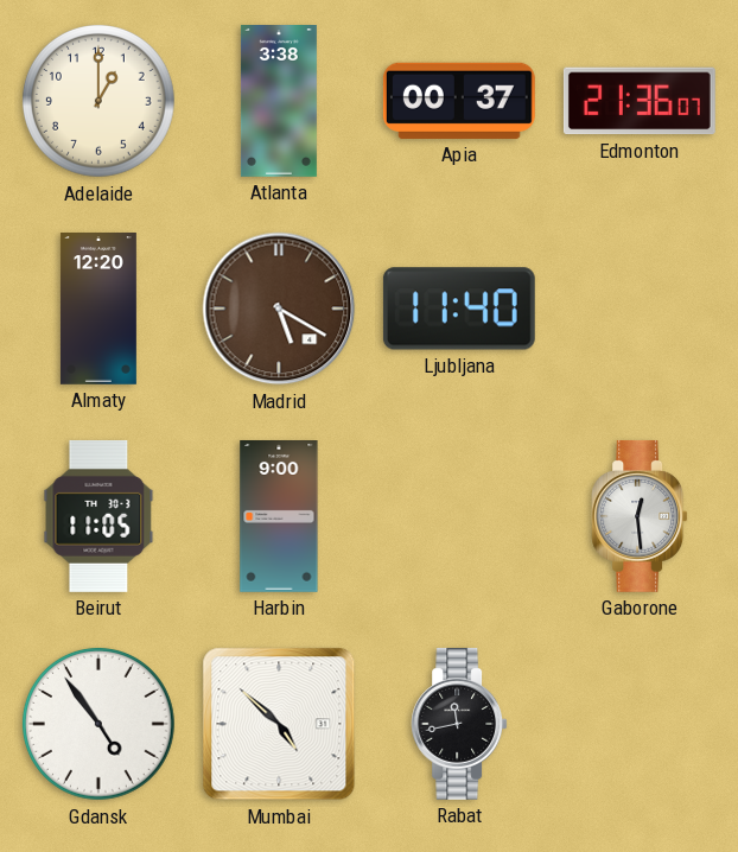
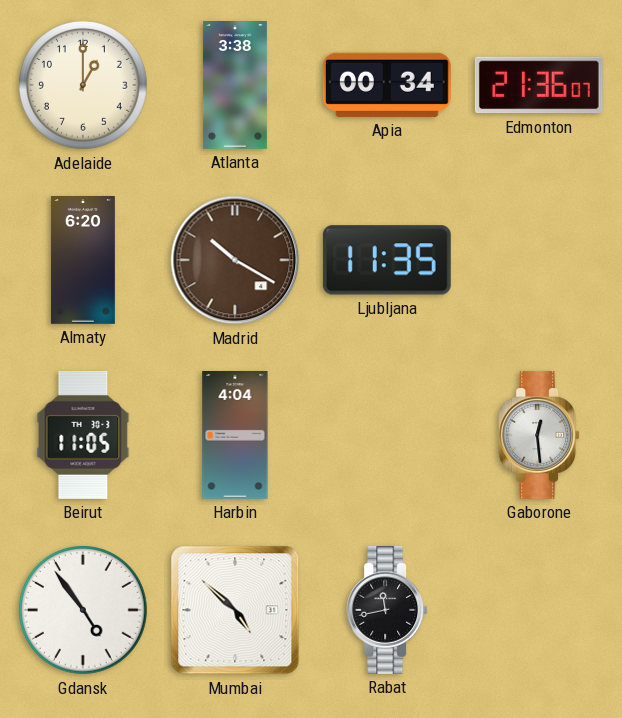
Apia: 00:37 -> 00:34
Almaty: 12:20 -> 6:20
Madrid: 5:20 -> 10:20
Ljubljana: 11:40 -> 11:35
Harbin: 9:00 -> 4:04
